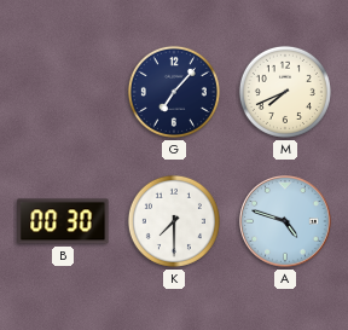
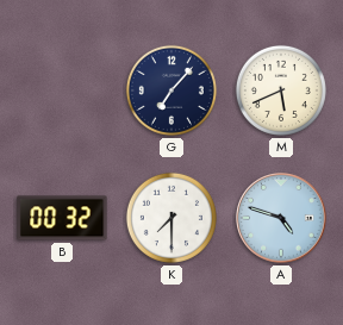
M: 7:41 -> 5:41
B: 00:30 -> 00:32
